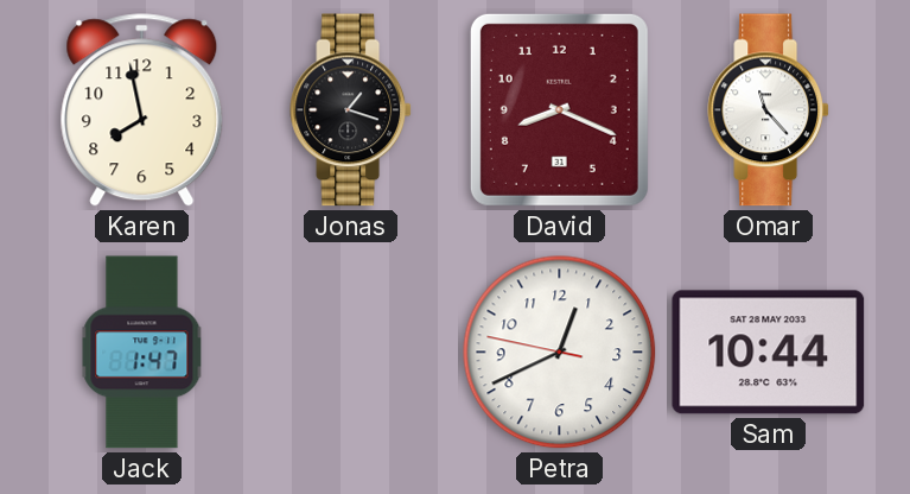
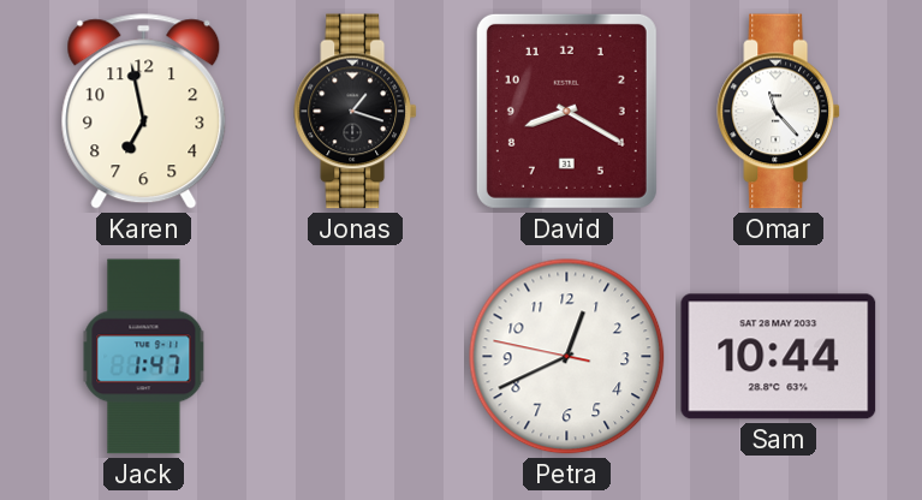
Karen: 7:58 -> 6:58
David: 8:19 -> 8:20
